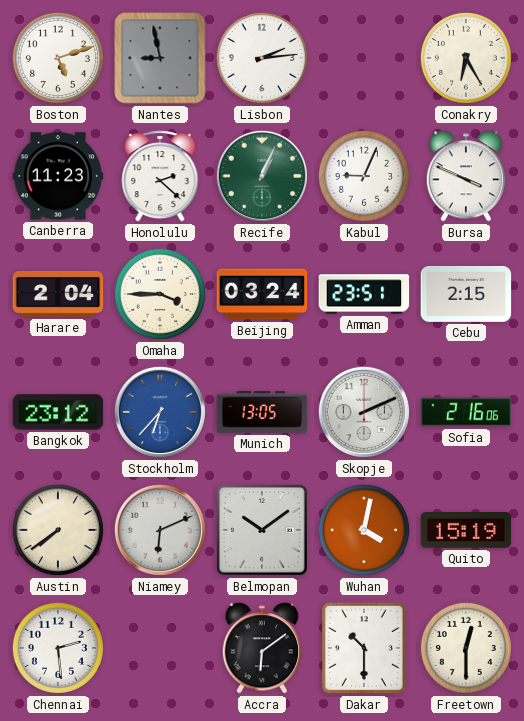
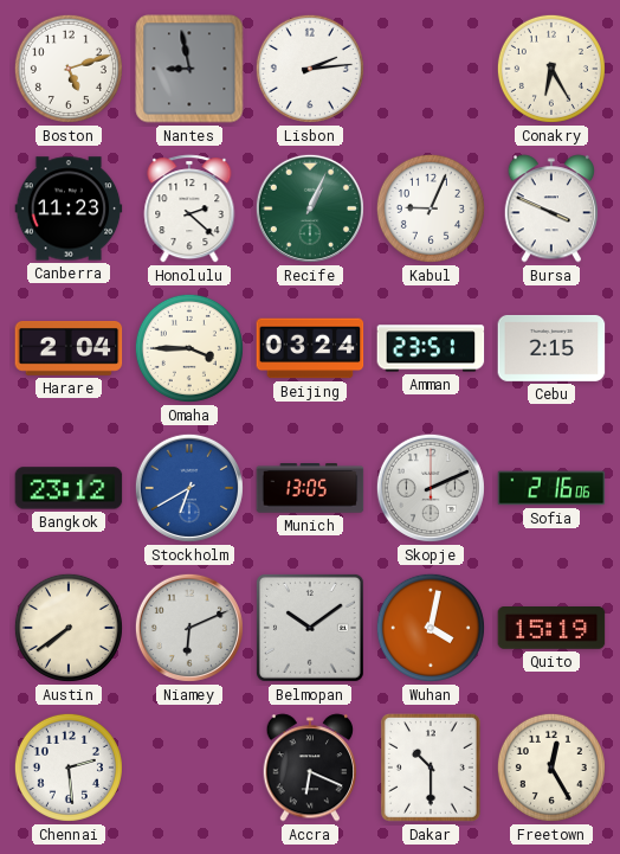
Stockholm: 6:37 -> 6:40
Accra: 6:09 -> 6:19
Freetown: 12:30 -> 12:25
